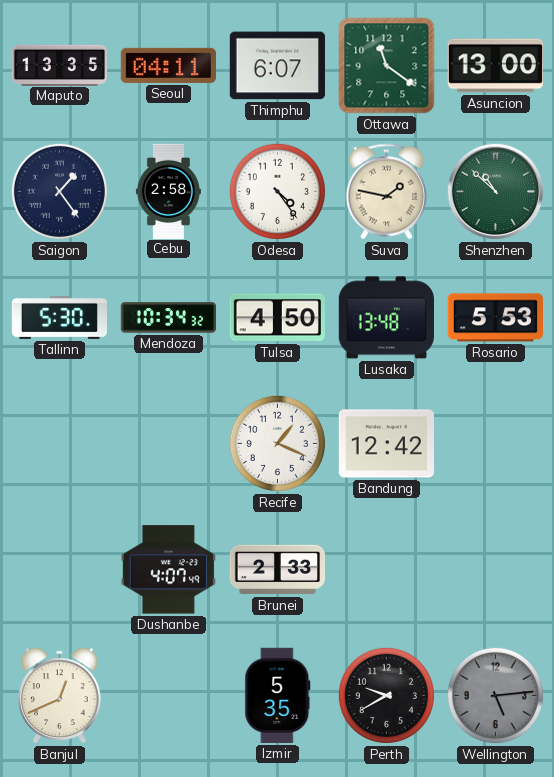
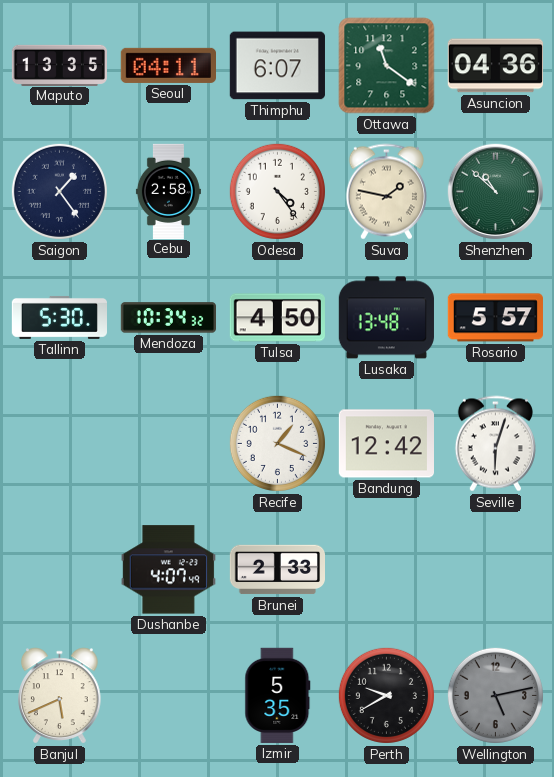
Asuncion: 13:00 -> 04:36
Rosario: 5:53 -> 5:57
Seville: none -> 6:03
Banjul: 12:41 -> 5:41
Wellington: 5:14 -> 5:13
